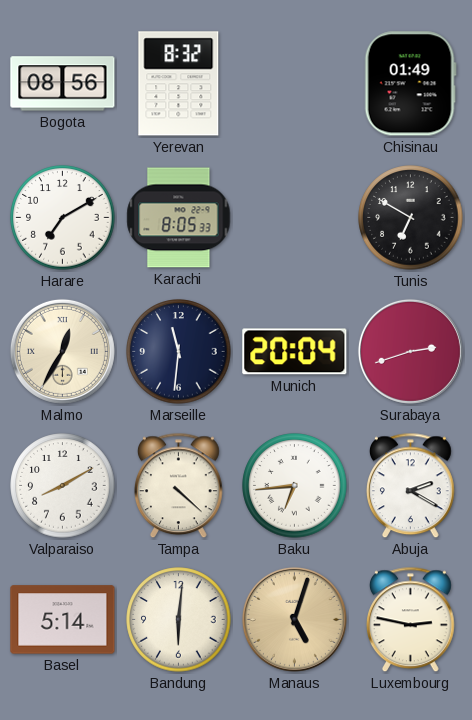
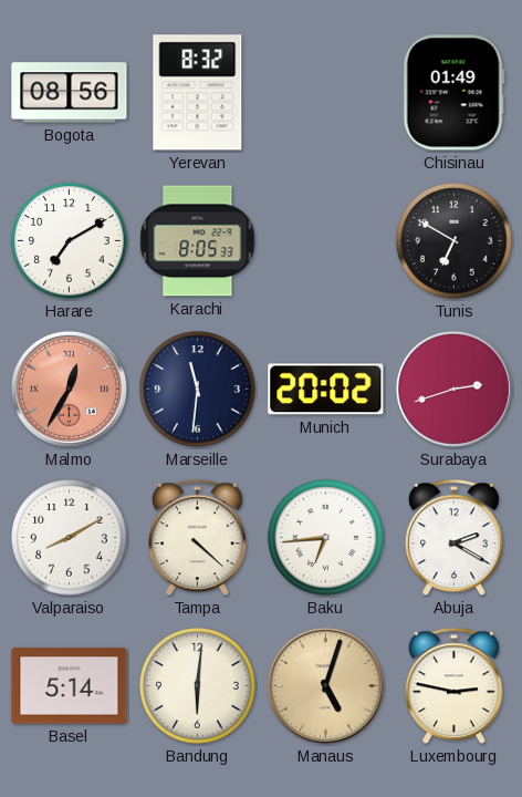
Malmo dial: cream -> salmon
Munich: 20:04 -> 20:02
